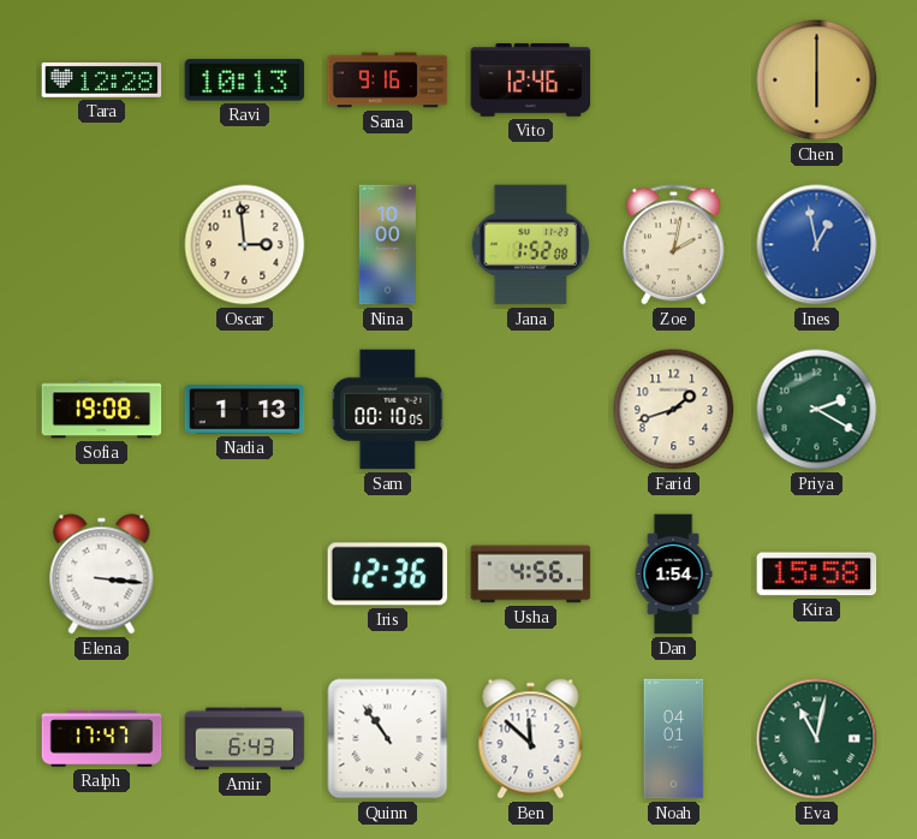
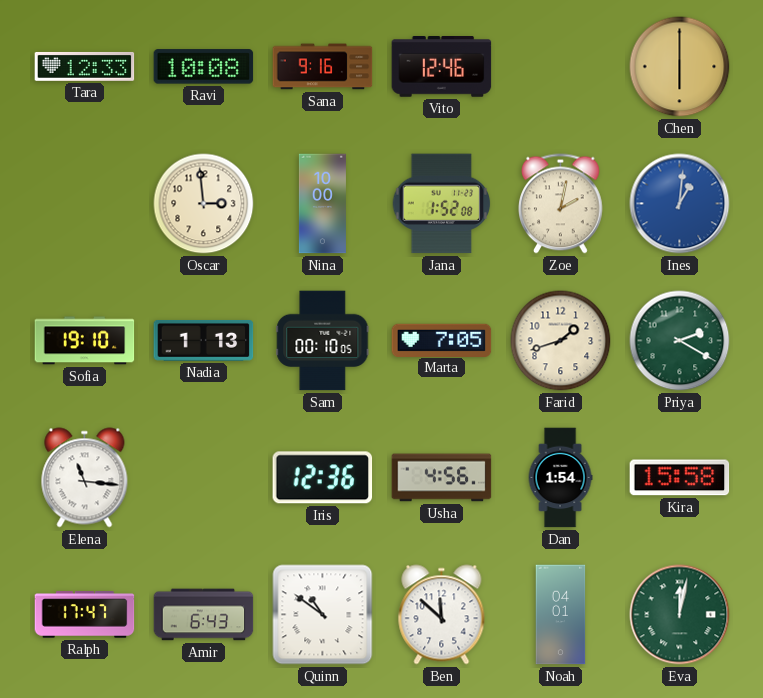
Tara: 12:28 -> 12:33
Ravi: 10:13 -> 10:08
Ines: 12:58 -> 1:01
Sofia: 19:08 -> 19:10
Marta: none -> 7:05
Elena: 3:16 -> 11:16
Quinn: 10:54 -> 10:51
Eva: 11:02 -> 12:02
